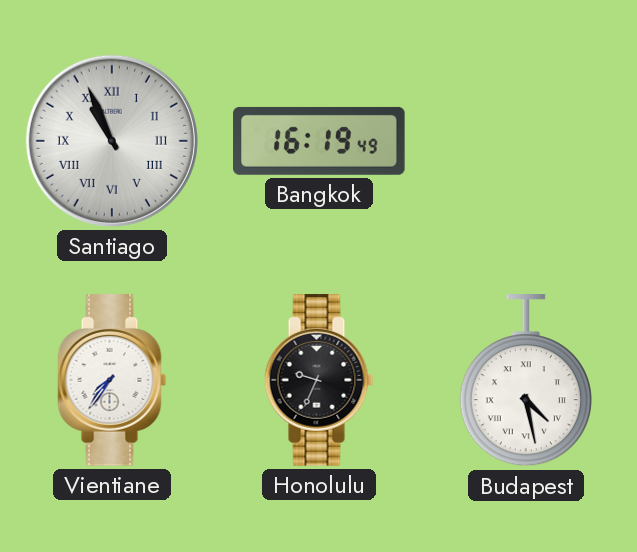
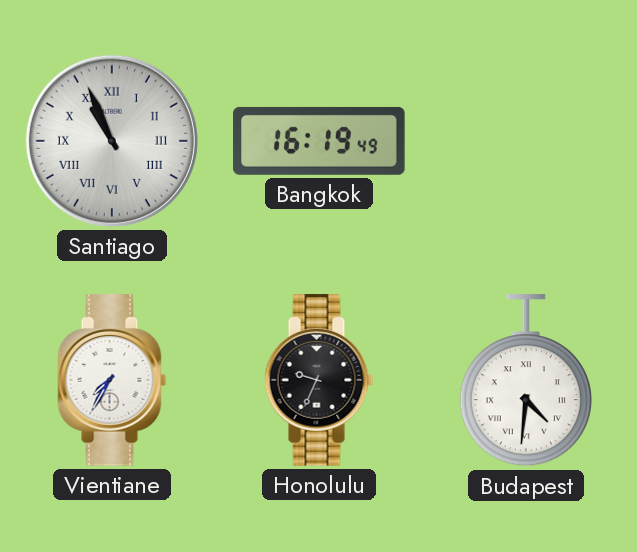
Vientiane: 7:36 -> 7:35
Budapest: 4:28 -> 4:31
